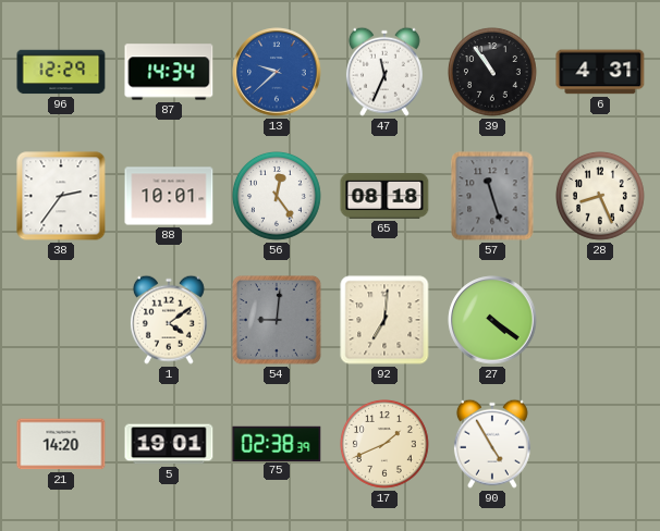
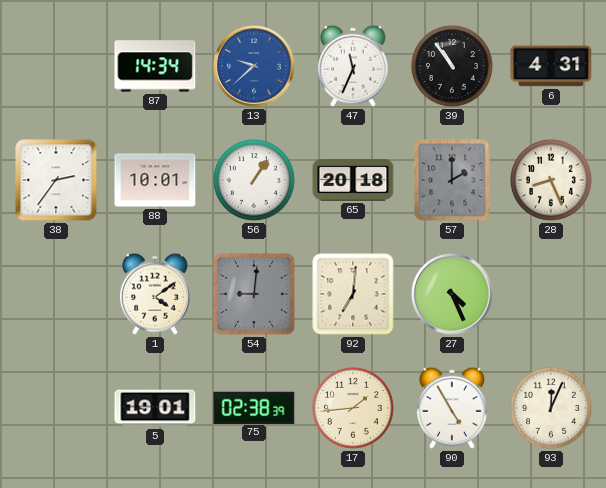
96: 12:29 -> none
56: 12:24 -> 1:06
65: 08:18 -> 20:18
57: 11:27 -> 2:00
27: 4:21 -> 4:26
21: 14:20 -> none
17: 1:41 -> 1:44
93: none -> 12:04
